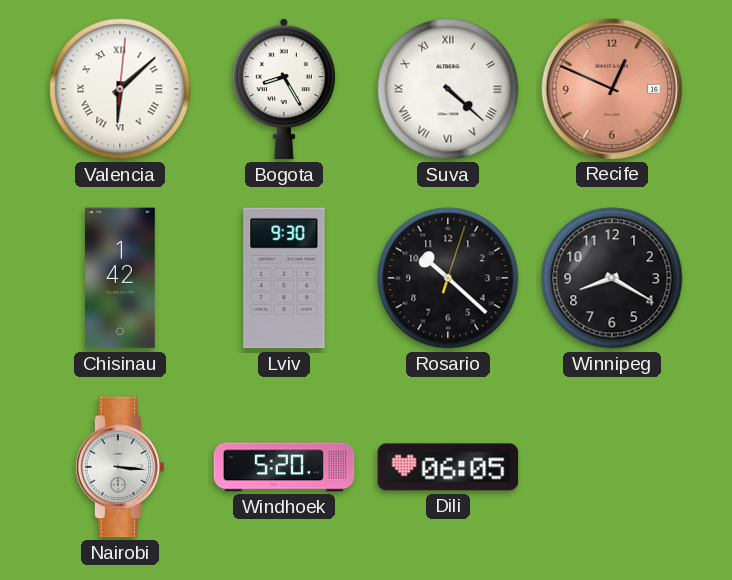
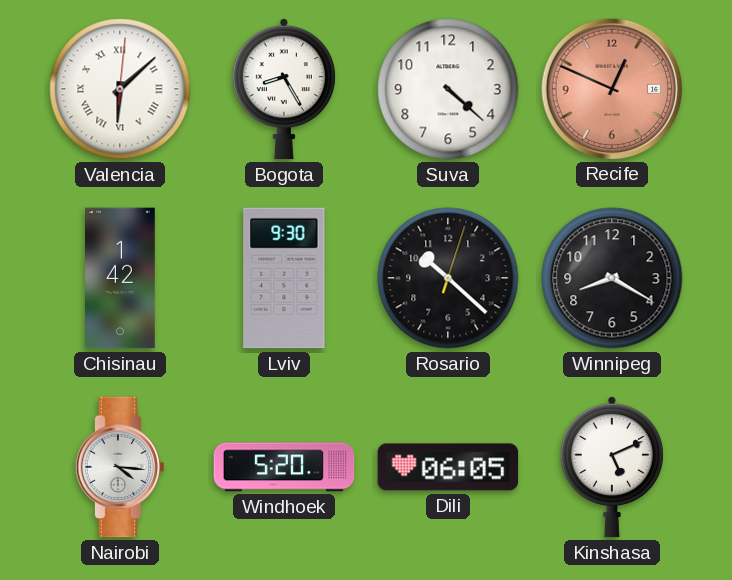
Suva numerals: Roman -> Arabic
Nairobi: 3:16 -> 4:16
Kinshasa: none -> 5:11
